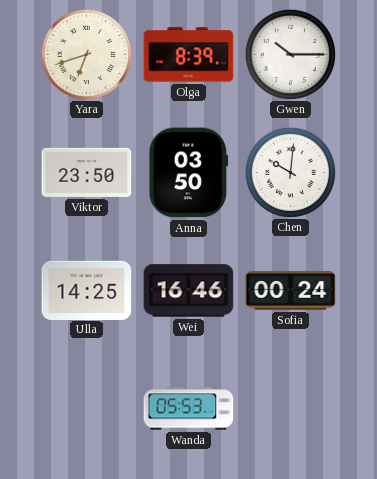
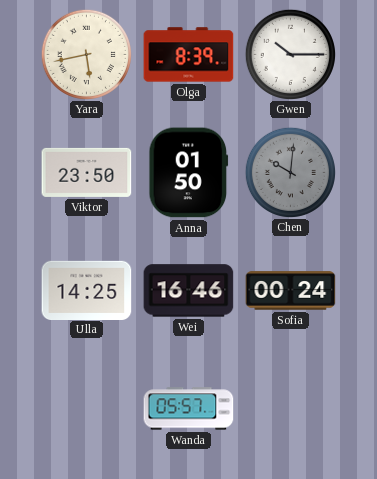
Yara: 6:42 -> 5:43
Anna: 03:50 -> 01:50
Chen dial: white -> grey
Wanda: 05:53 -> 05:57
